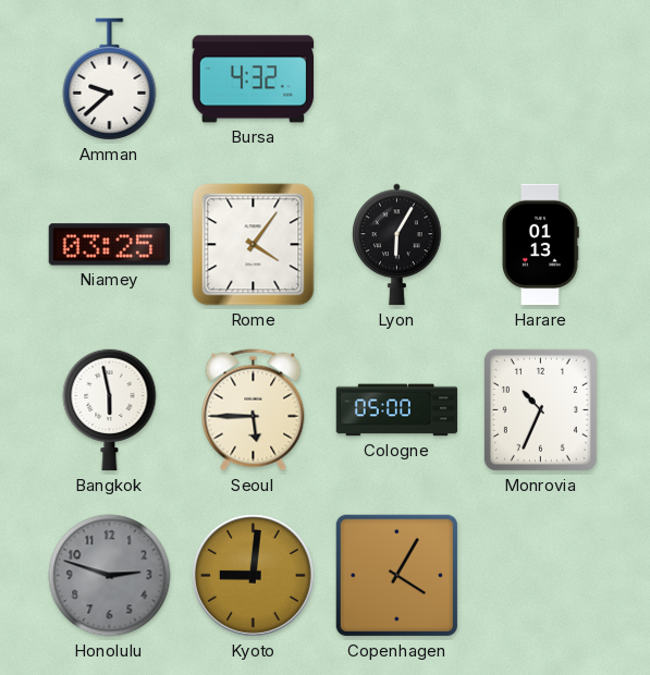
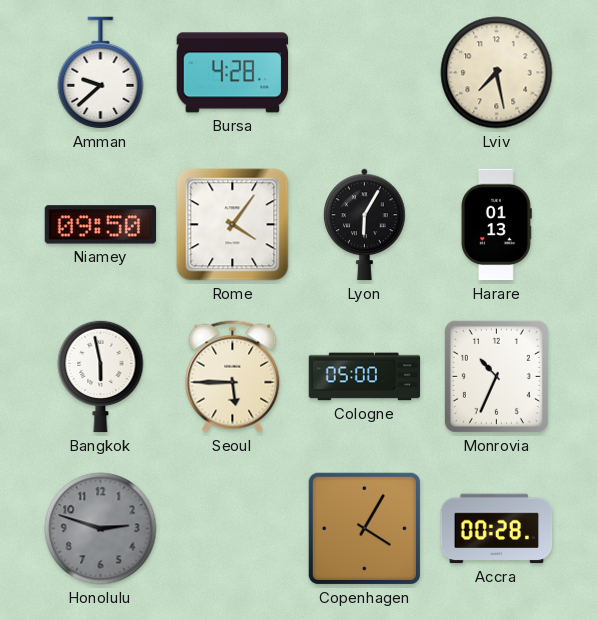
Bursa: 4:32 -> 4:28
Lviv: none -> 7:28
Niamey: 03:25 -> 09:50
Kyoto: 9:01 -> none
Accra: none -> 00:28
